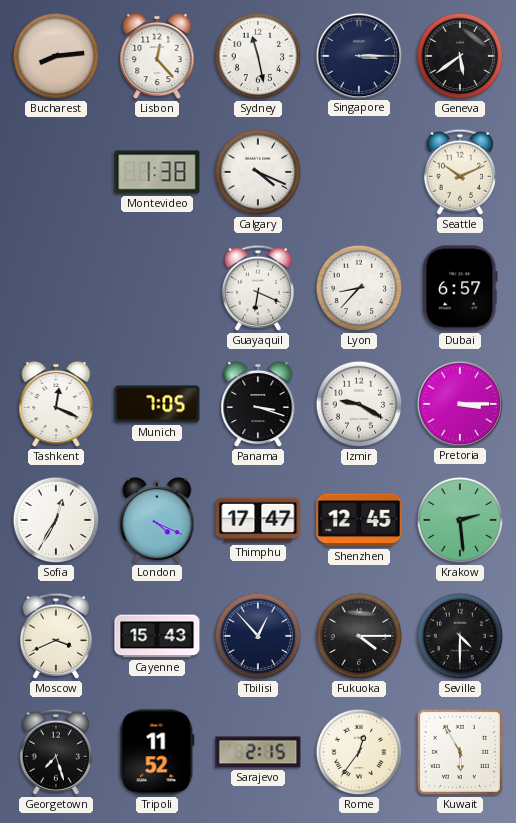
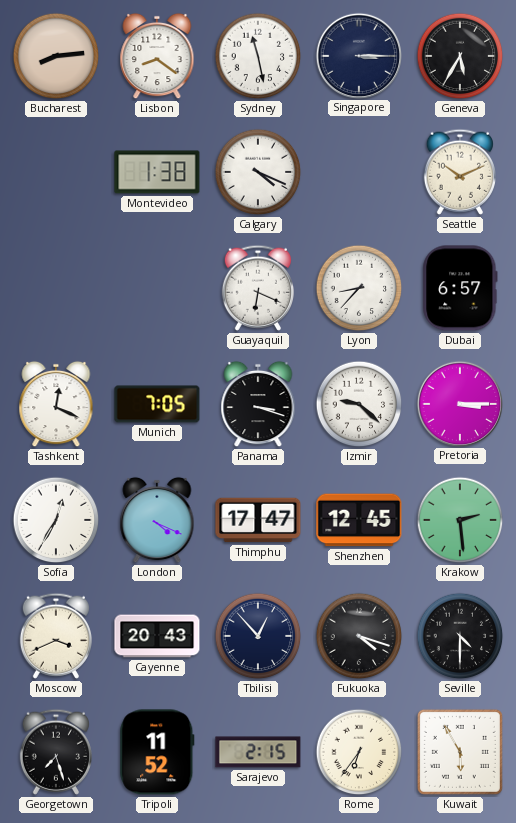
Lisbon: 12:23 -> 8:21
Geneva: 5:39 -> 5:35
Izmir: 9:20 -> 9:22
Cayenne: 15:43 -> 20:43
Fukuoka: 4:15 -> 4:18
Rome: 12:36 -> 6:36
